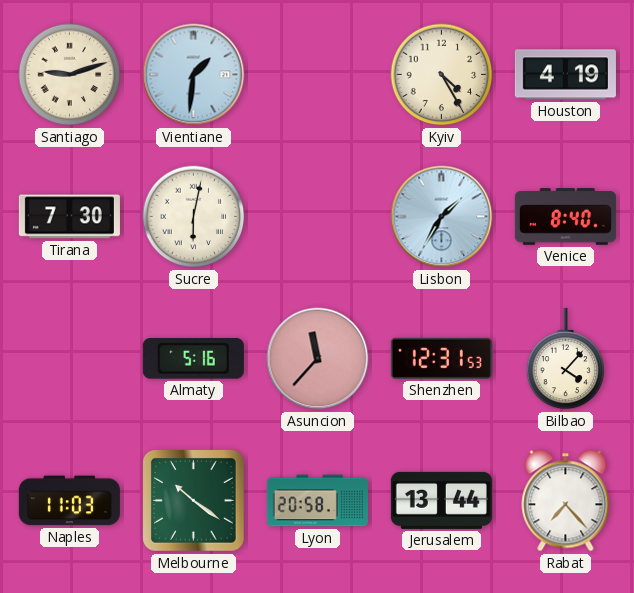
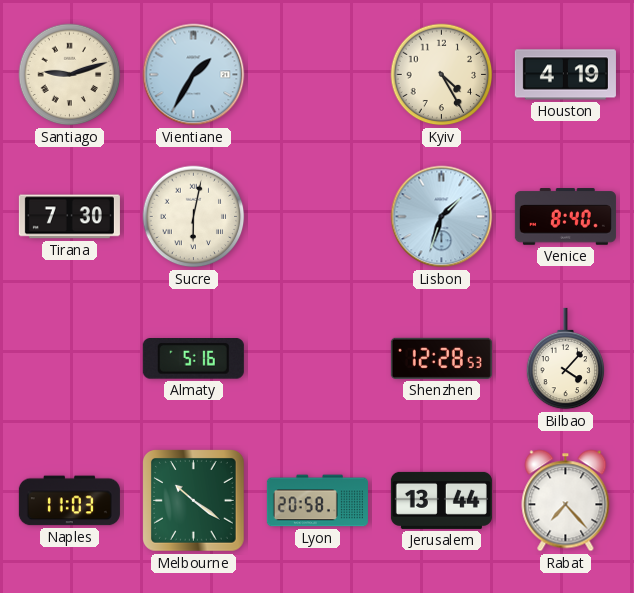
Vientiane: 1:31 -> 1:35
Lisbon: 1:35 -> 1:33
Asuncion: 11:37 -> none
Shenzhen: 12:31 -> 12:28
